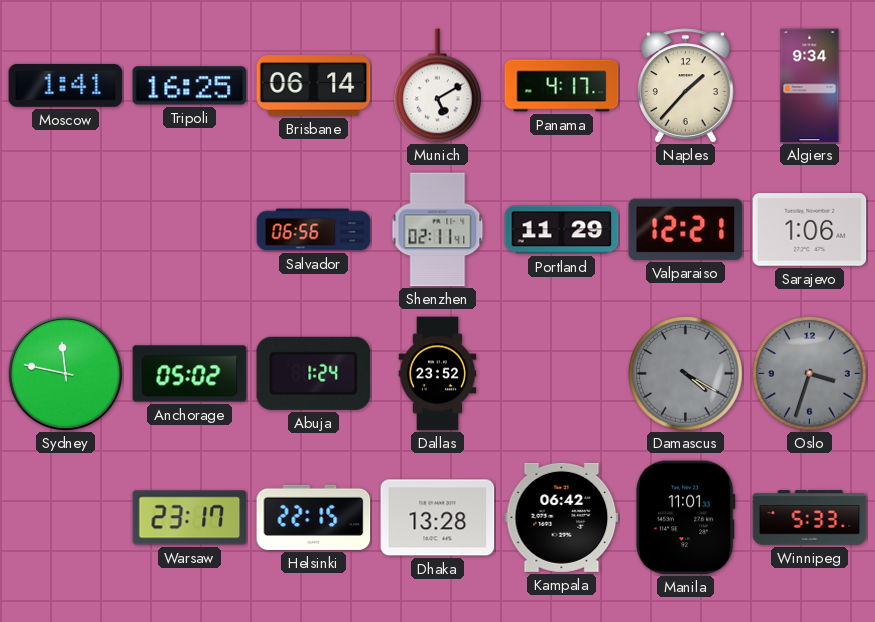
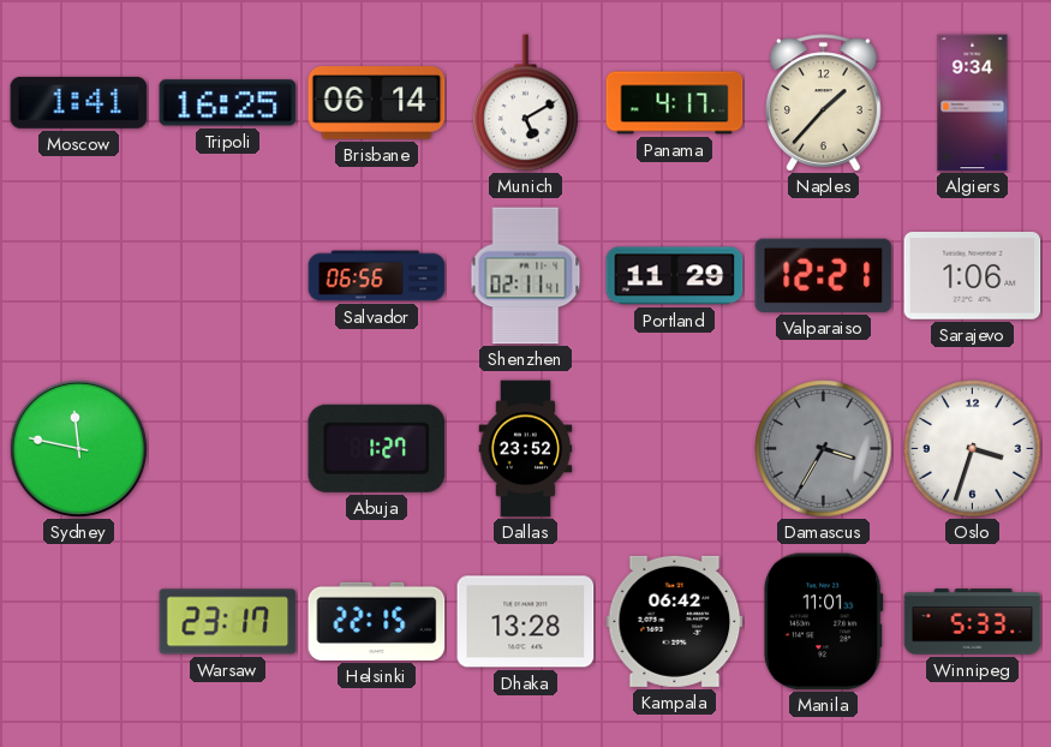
Anchorage: 05:02 -> none
Abuja: 1:24 -> 1:27
Damascus: 4:20 -> 3:35
Oslo dial: grey -> white
